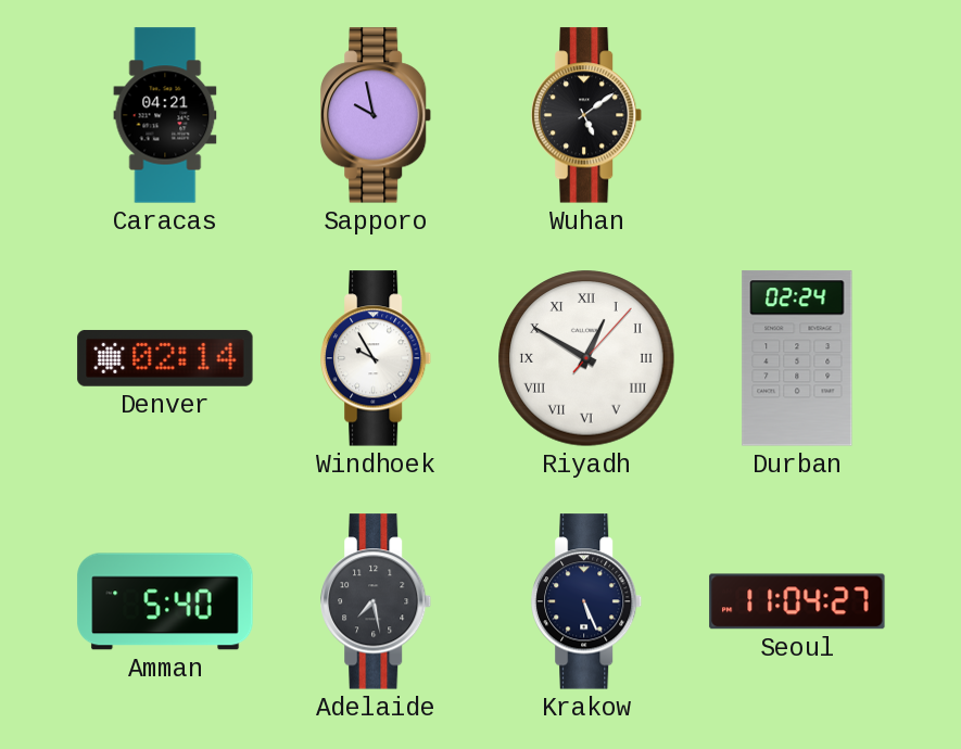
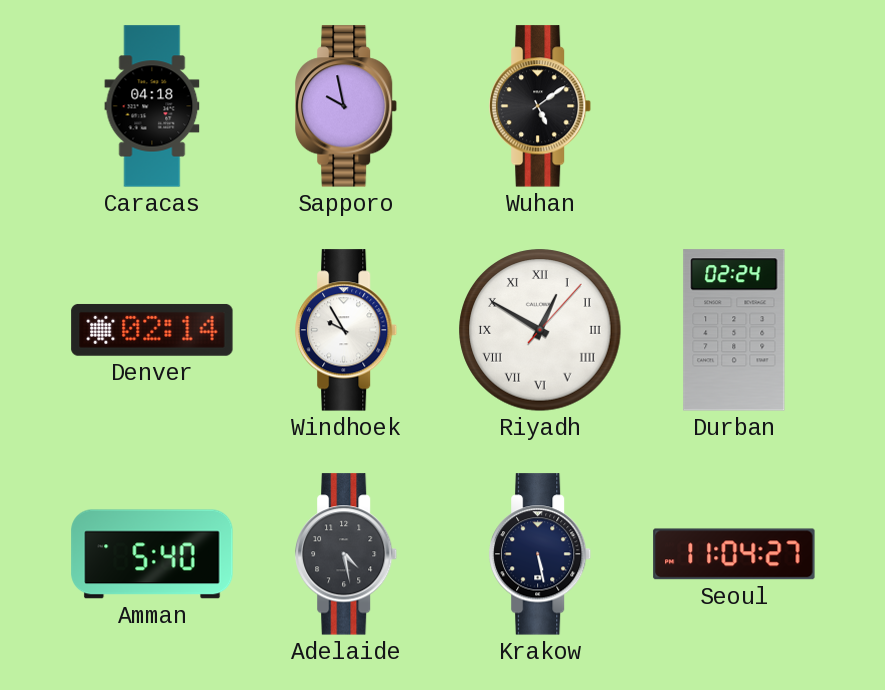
Caracas: 04:21 -> 04:18
Adelaide: 7:28 -> 4:28
Krakow: 5:26 -> 5:28
